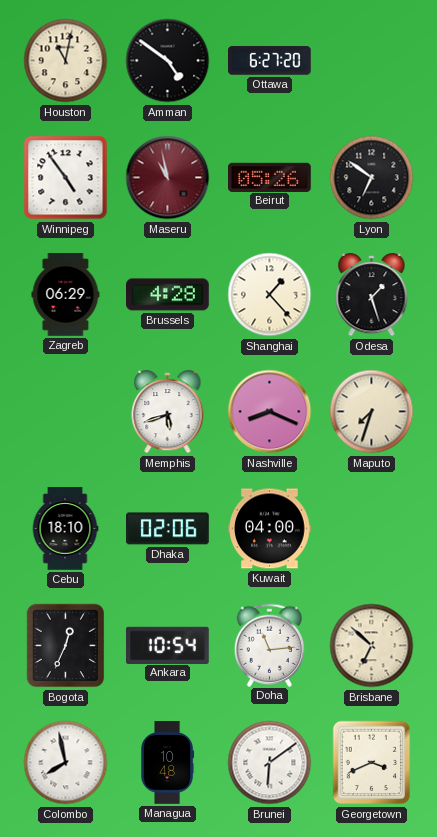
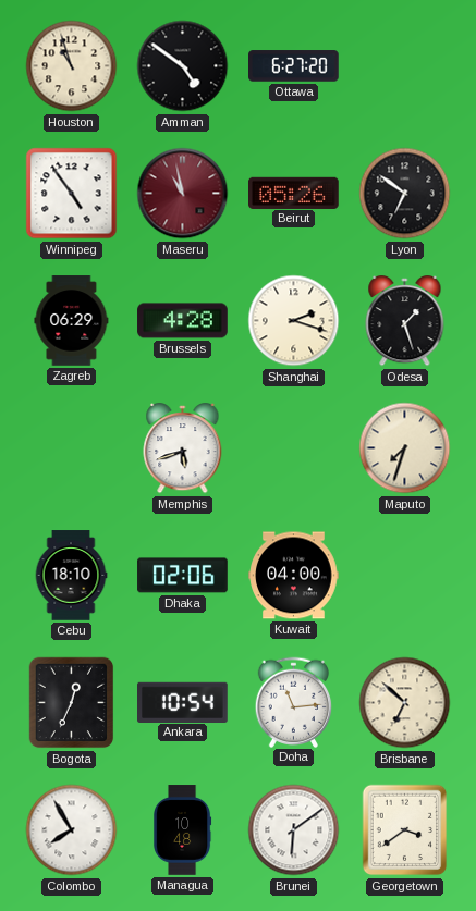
Houston: 11:02 -> 10:57
Shanghai: 1:23 -> 2:18
Nashville: 8:19 -> none
Colombo: 7:58 -> 7:55
Georgetown: 3:41 -> 3:39
